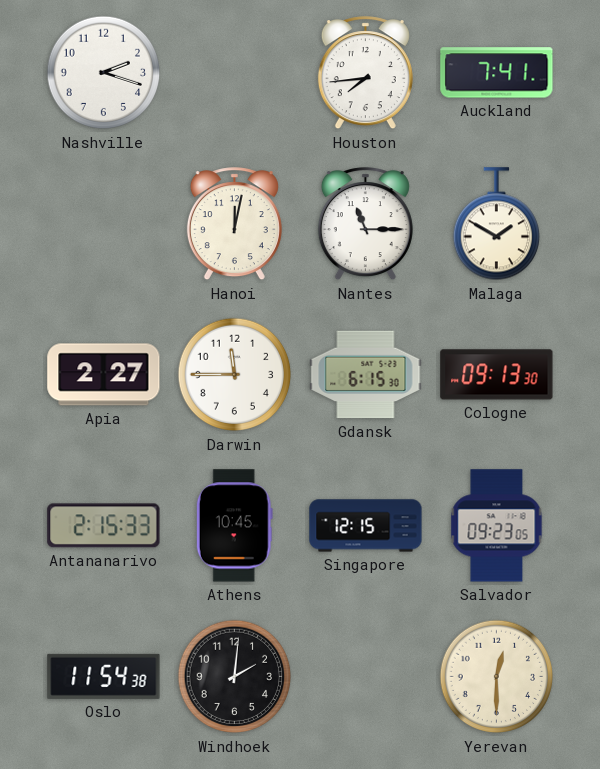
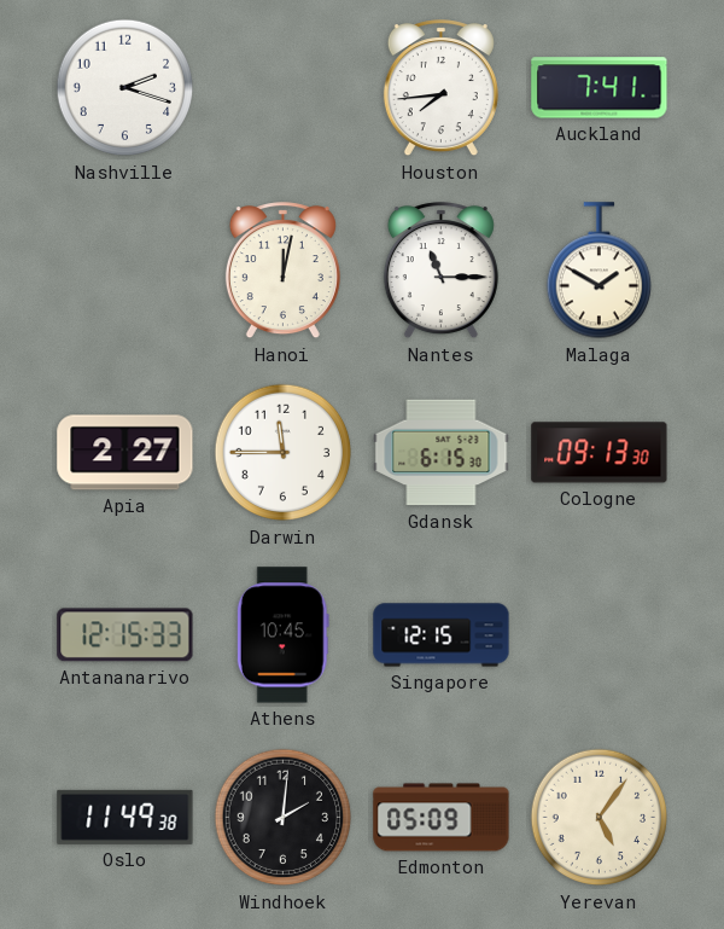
Antananarivo: 2:15 -> 12:15
Salvador: 09:23 -> none
Oslo: 11:54 -> 11:49
Edmonton: none -> 05:09
Yerevan: 12:30 -> 5:06
